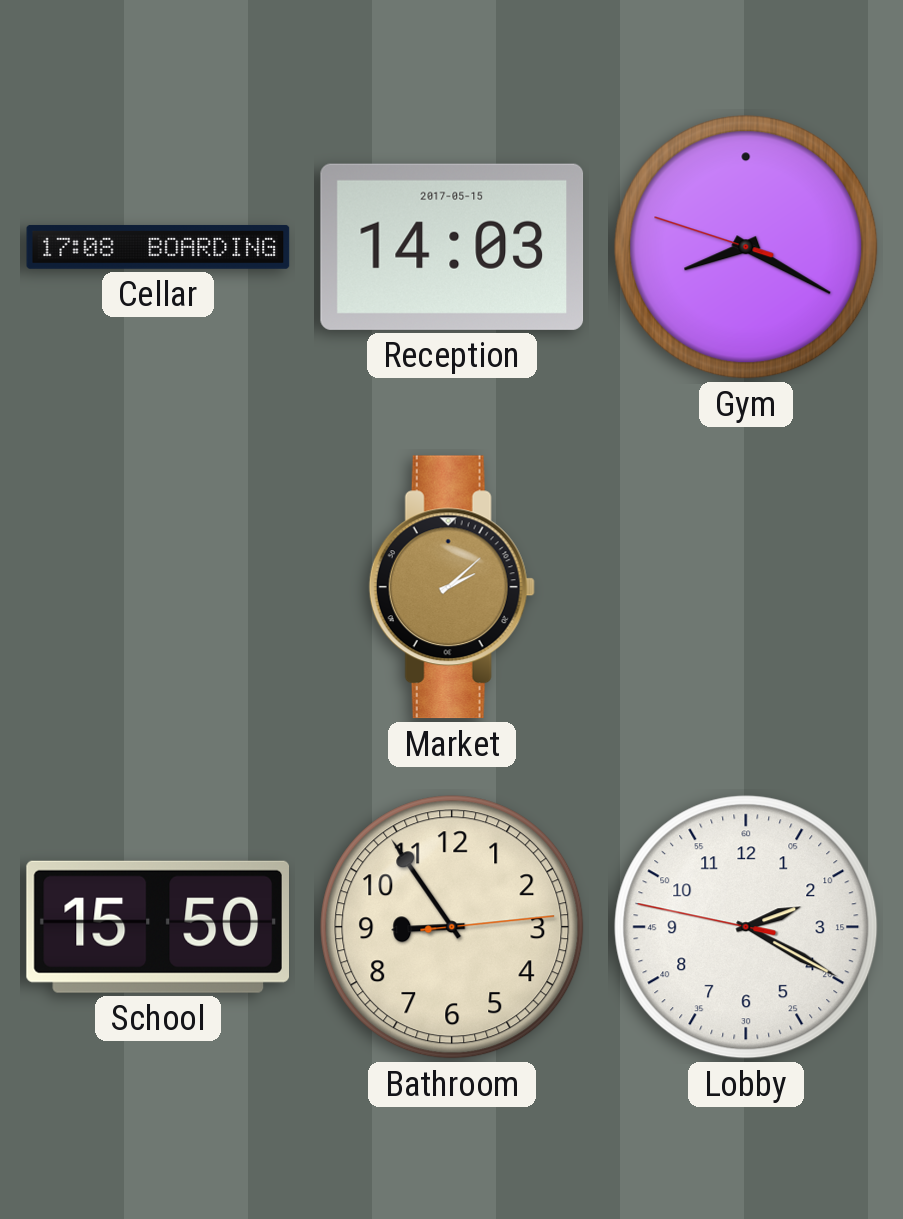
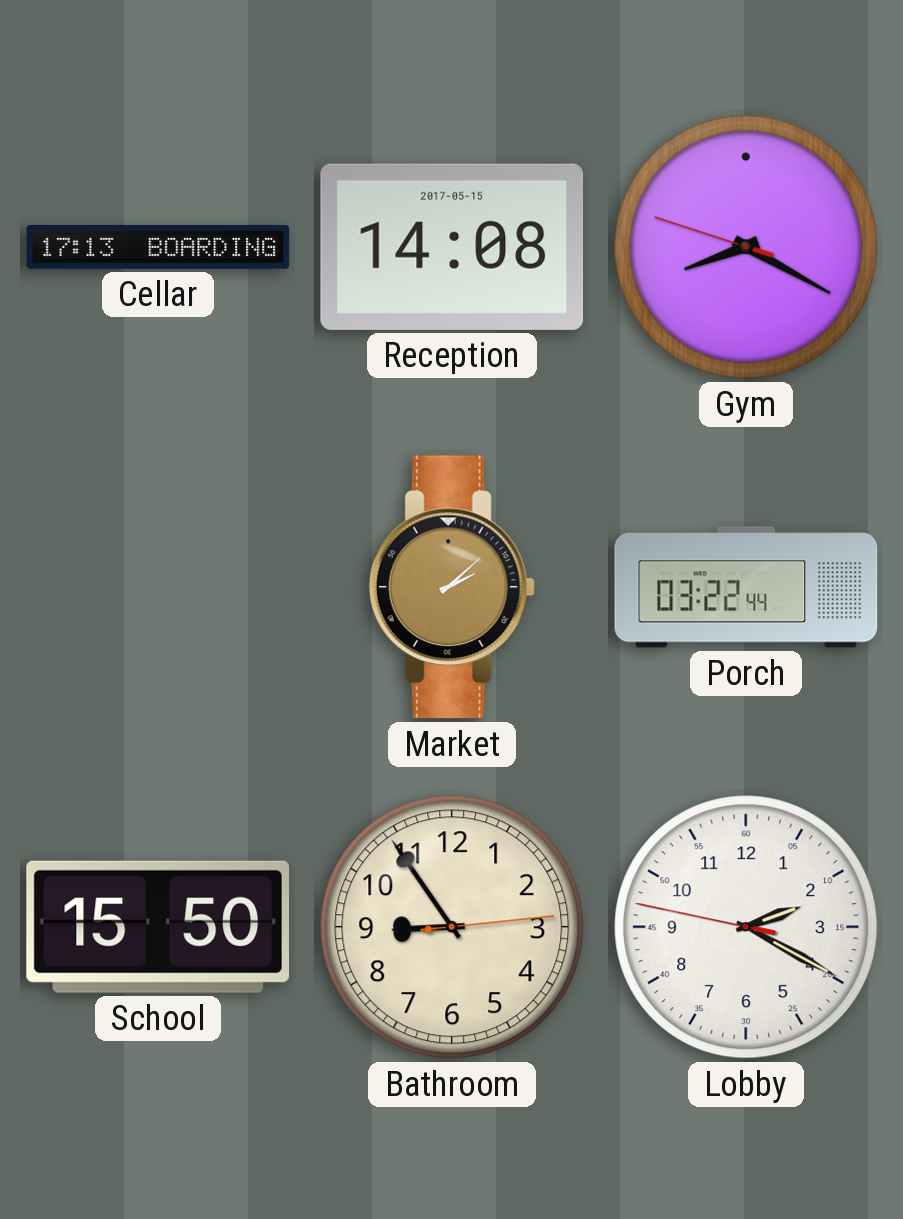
Cellar: 17:08 -> 17:13
Reception: 14:03 -> 14:08
Porch: none -> 03:22
